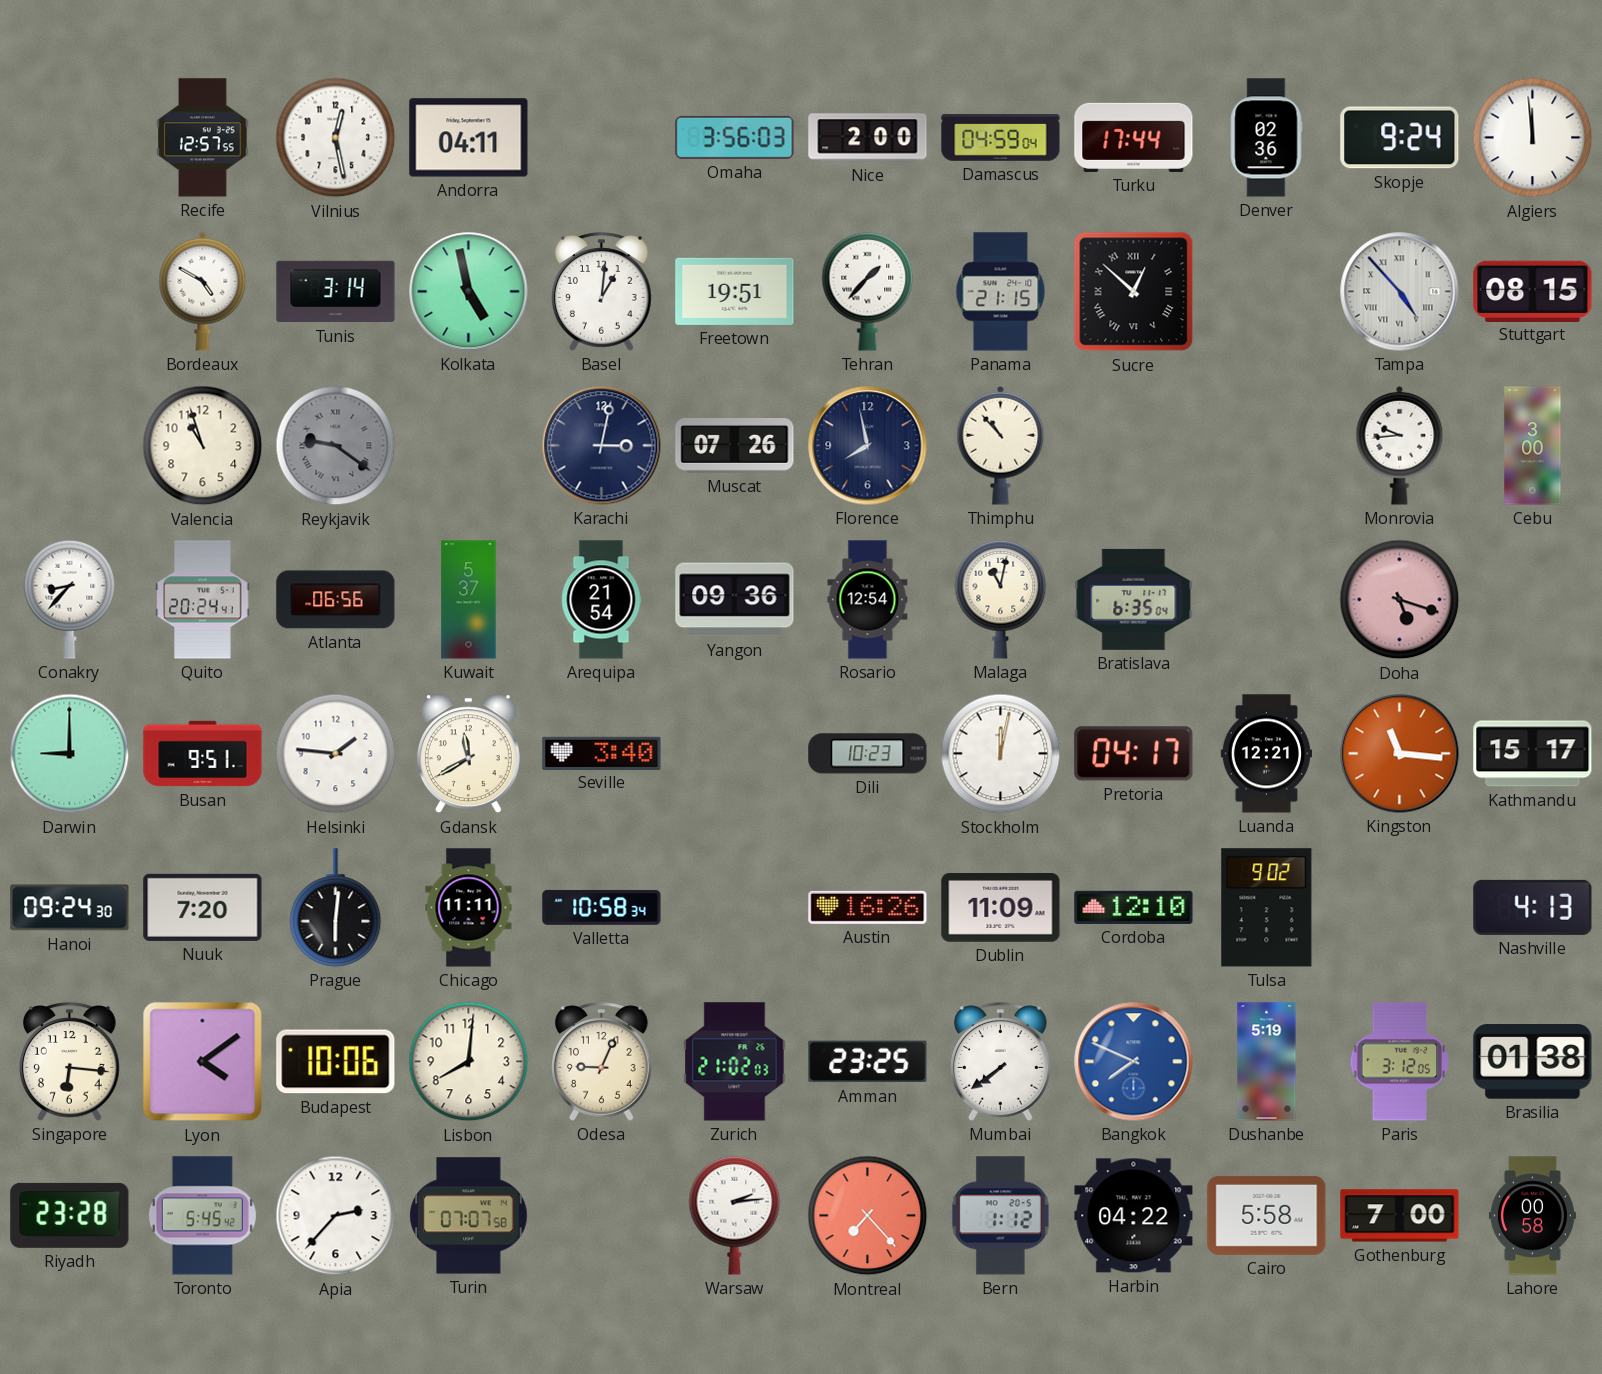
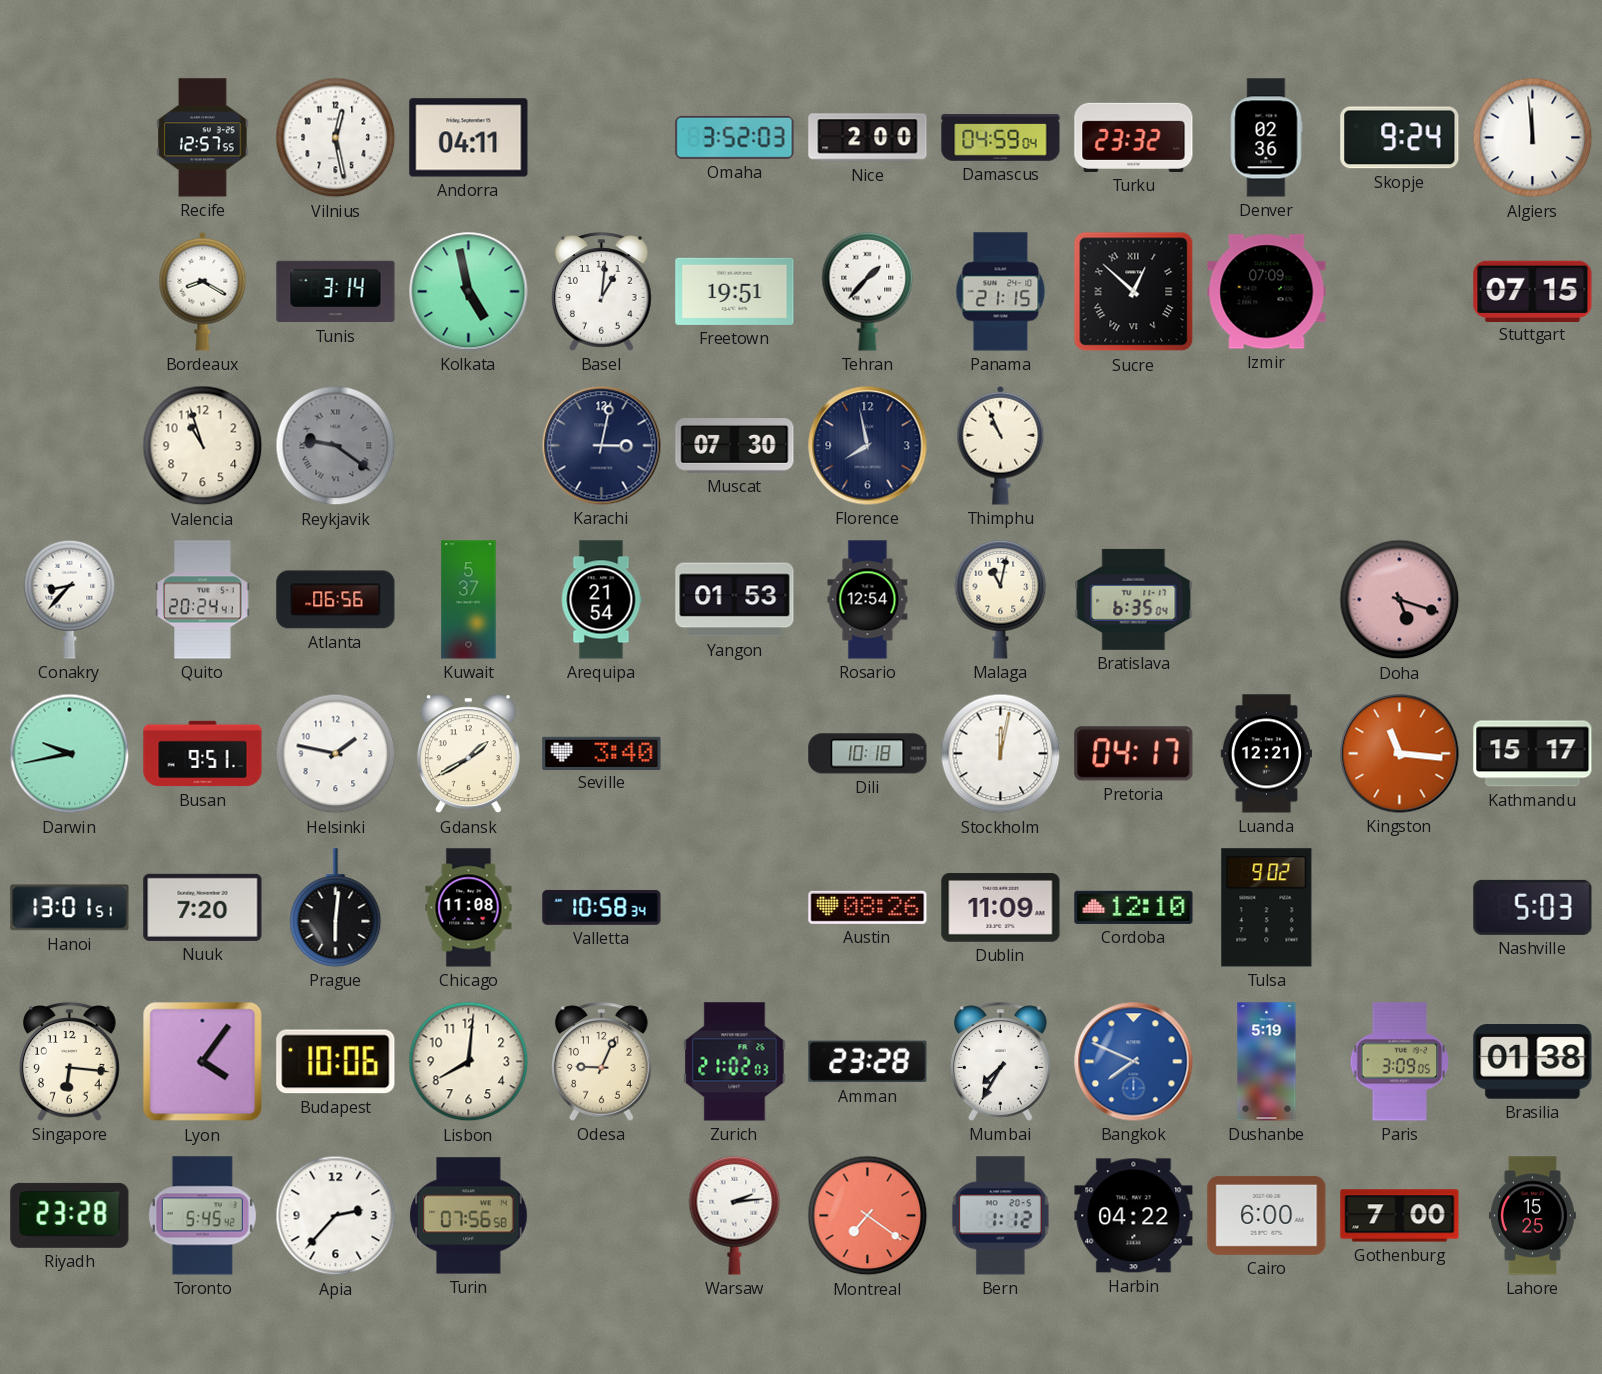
Omaha: 3:56 -> 3:52
Turku: 17:44 -> 23:32
Bordeaux: 4:50 -> 8:20
Izmir: none -> 07:09
Tampa: 4:53 -> none
Stuttgart: 08:15 -> 07:15
Muscat: 07:26 -> 07:30
Thimphu: 10:53 -> 10:56
Monrovia: 9:44 -> none
Cebu: 3:00 -> none
Yangon: 09:36 -> 01:53
Darwin: 9:00 -> 9:43
Helsinki: 1:46 -> 1:47
Gdansk: 11:40 -> 1:40
Dili: 10:23 -> 10:18
Hanoi: 09:24 -> 13:01
Chicago: 11:11 -> 11:08
Austin: 16:26 -> 08:26
Nashville: 4:13 -> 5:03
Lyon: 4:09 -> 4:06
Amman: 23:25 -> 23:28
Mumbai: 7:39 -> 7:35
Paris: 3:12 -> 3:09
Turin: 07:07 -> 07:56
Montreal: 7:23 -> 7:21
Cairo: 5:58 -> 6:00
Lahore: 00:58 -> 15:25
